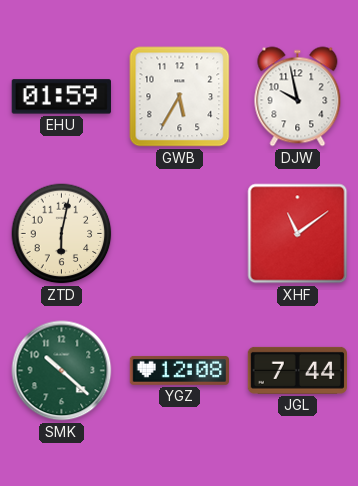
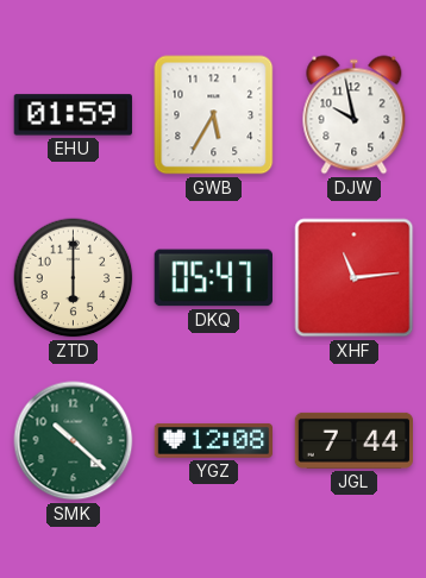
ZTD: 6:02 -> 6:00
DKQ: none -> 05:47
XHF: 11:09 -> 11:14
